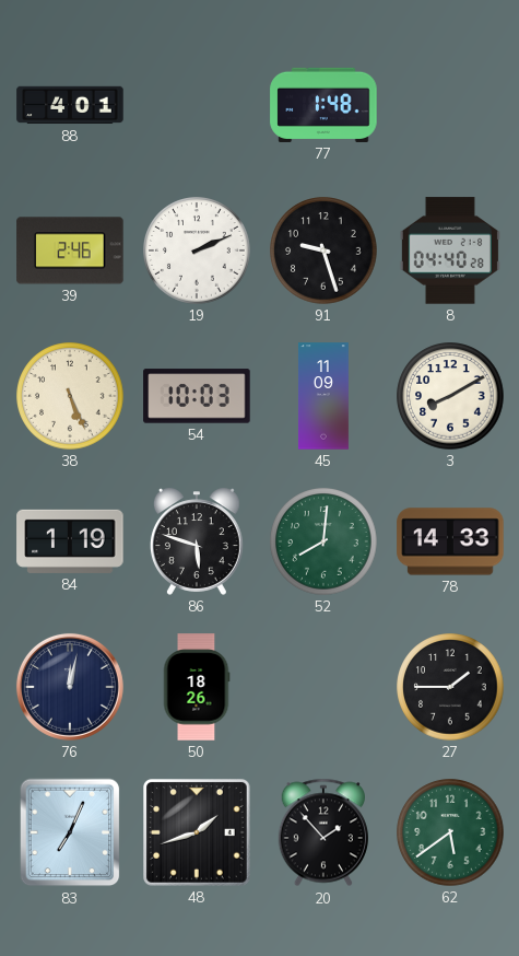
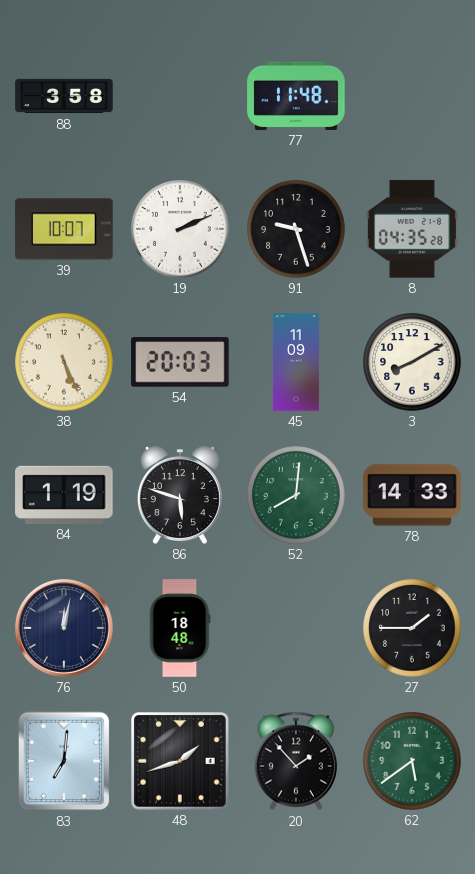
88: 4:01 -> 3:58
77: 1:48 -> 11:48
39: 2:46 -> 10:07
8: 04:40 -> 04:35
54: 10:03 -> 20:03
50: 18:26 -> 18:48
83: 7:04 -> 7:01
